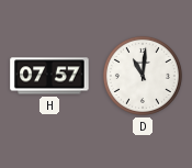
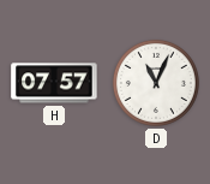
D: 11:01 -> 11:04
